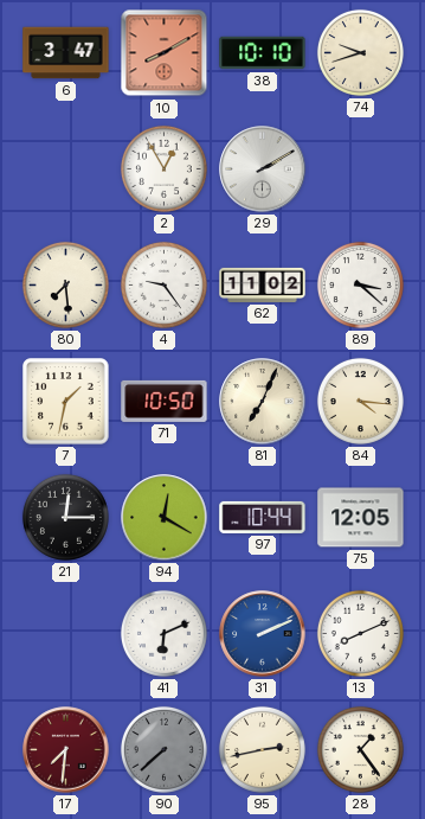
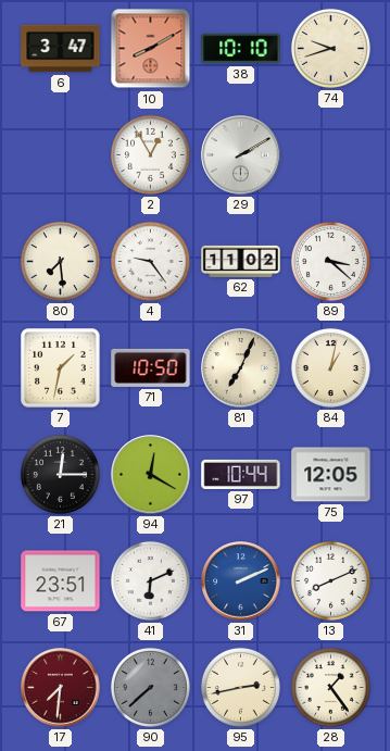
84: 4:16 -> 1:02
67: none -> 23:51
